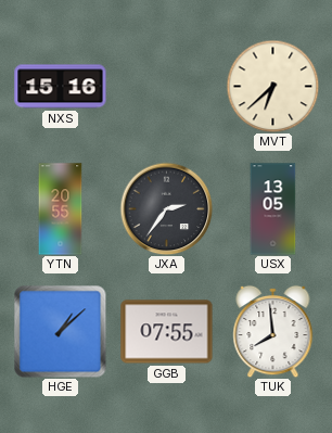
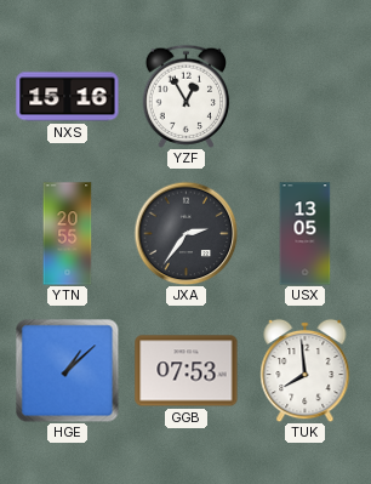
YZF: none -> 12:55
MVT: 6:38 -> none
GGB: 07:55 -> 07:53
